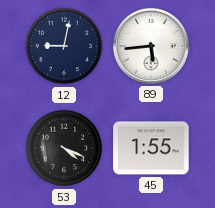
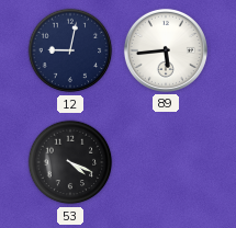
45: 1:55 -> none
